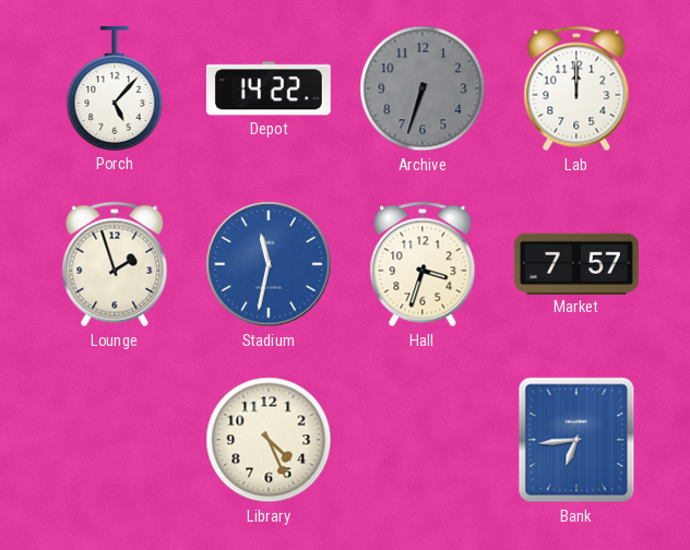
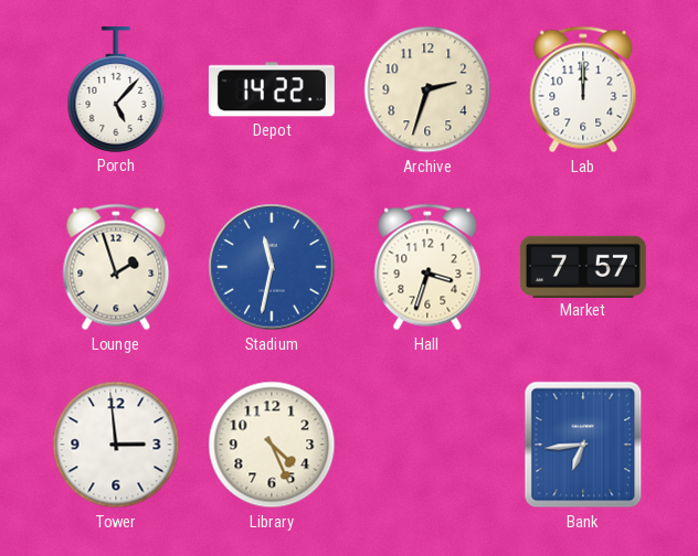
Archive: 6:33 -> 2:33
Archive dial: grey -> cream
Tower: none -> 2:59
